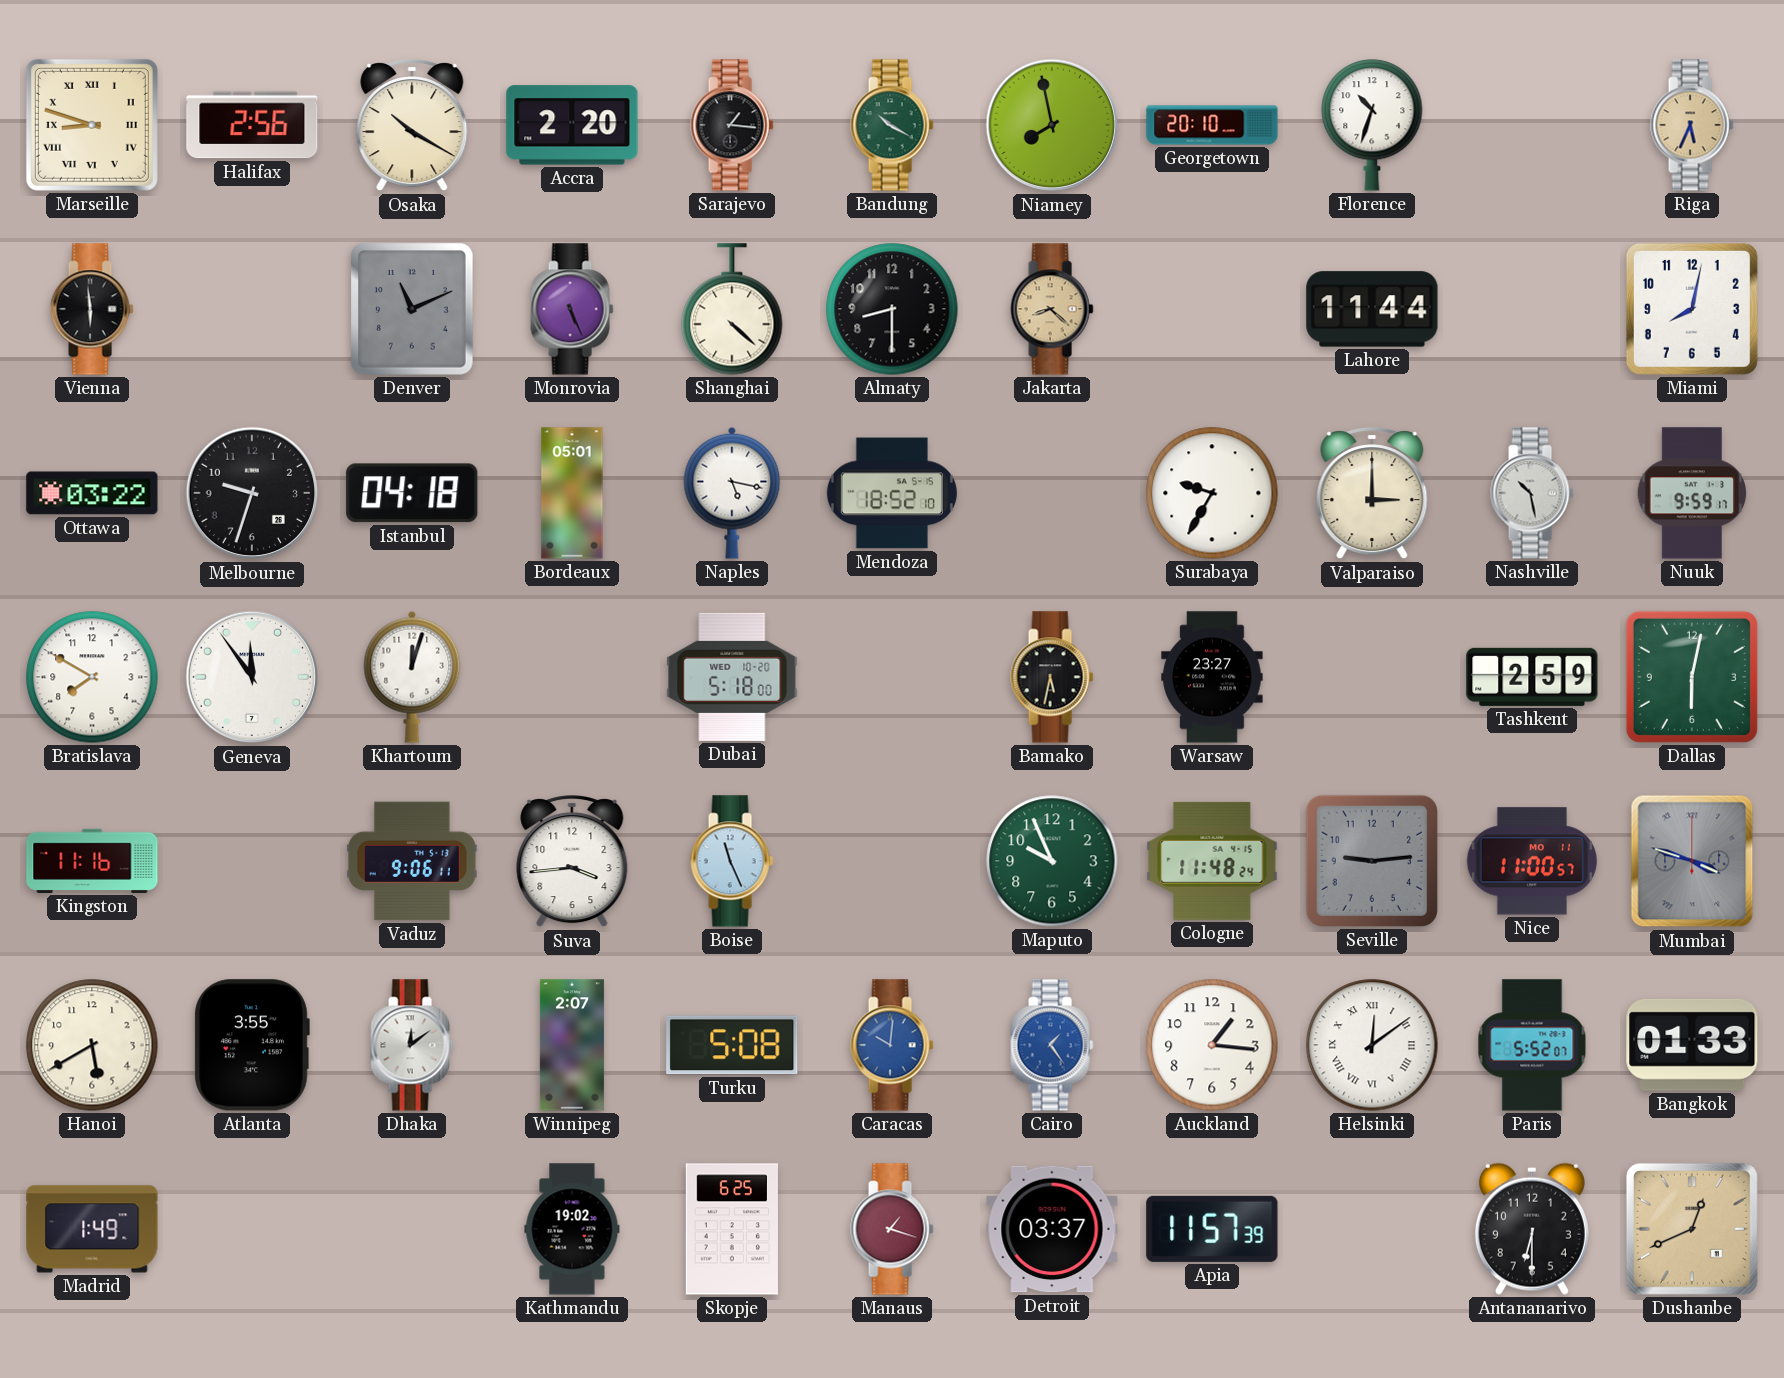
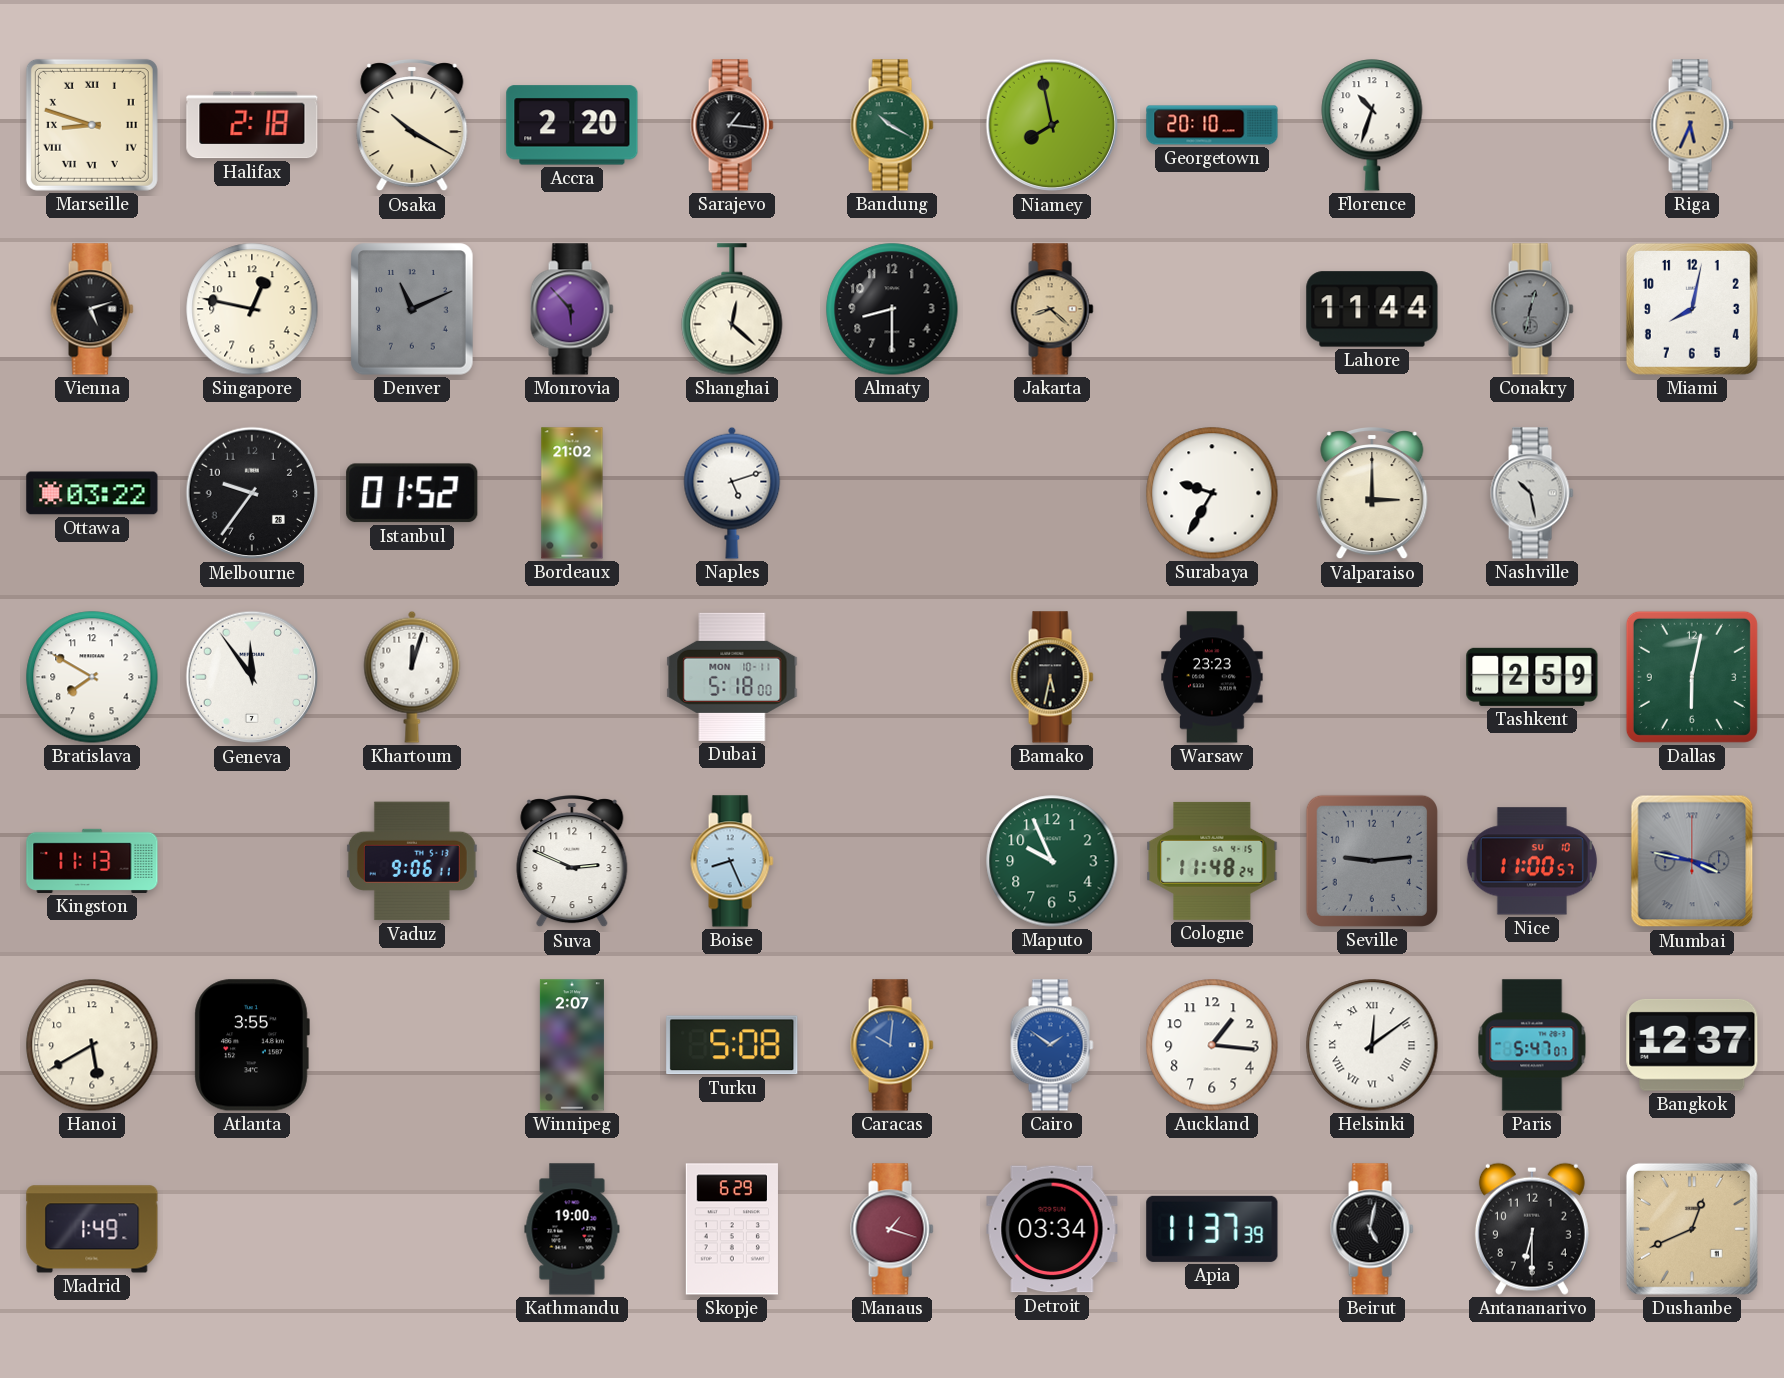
Halifax: 2:56 -> 2:18
Vienna: 5:59 -> 5:12
Singapore: none -> 12:47
Monrovia: 5:26 -> 5:53
Shanghai: 4:22 -> 12:22
Conakry: none -> 12:32
Melbourne: 9:33 -> 9:36
Istanbul: 04:18 -> 01:52
Bordeaux: 05:01 -> 21:02
Naples: 5:17 -> 5:12
Mendoza: 18:52 -> none
Nuuk: 9:59 -> none
Dubai date: WED 10-20 -> MON 10-11
Warsaw: 23:27 -> 23:23
Kingston: 11:16 -> 11:13
Suva: 3:44 -> 2:49
Boise: 11:26 -> 8:26
Nice date: MO 11 -> SU 10
Mumbai: 3:48 -> 3:47
Dhaka: 12:09 -> none
Cairo: 1:24 -> 1:51
Paris: 5:52 -> 5:47
Bangkok: 01:33 -> 12:37
Kathmandu: 19:02 -> 19:00
Skopje: 6:25 -> 6:29
Detroit: 03:37 -> 03:34
Apia: 11:57 -> 11:37
Beirut: none -> 5:02
